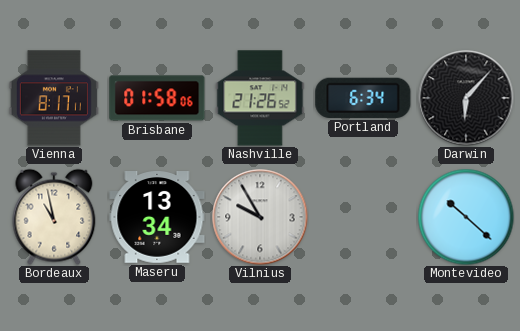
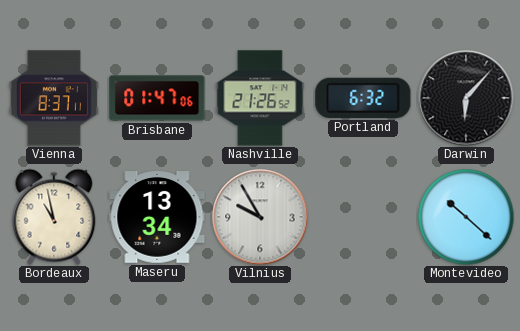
Vienna: 8:17 -> 8:37
Brisbane: 01:58 -> 01:47
Portland: 6:34 -> 6:32
